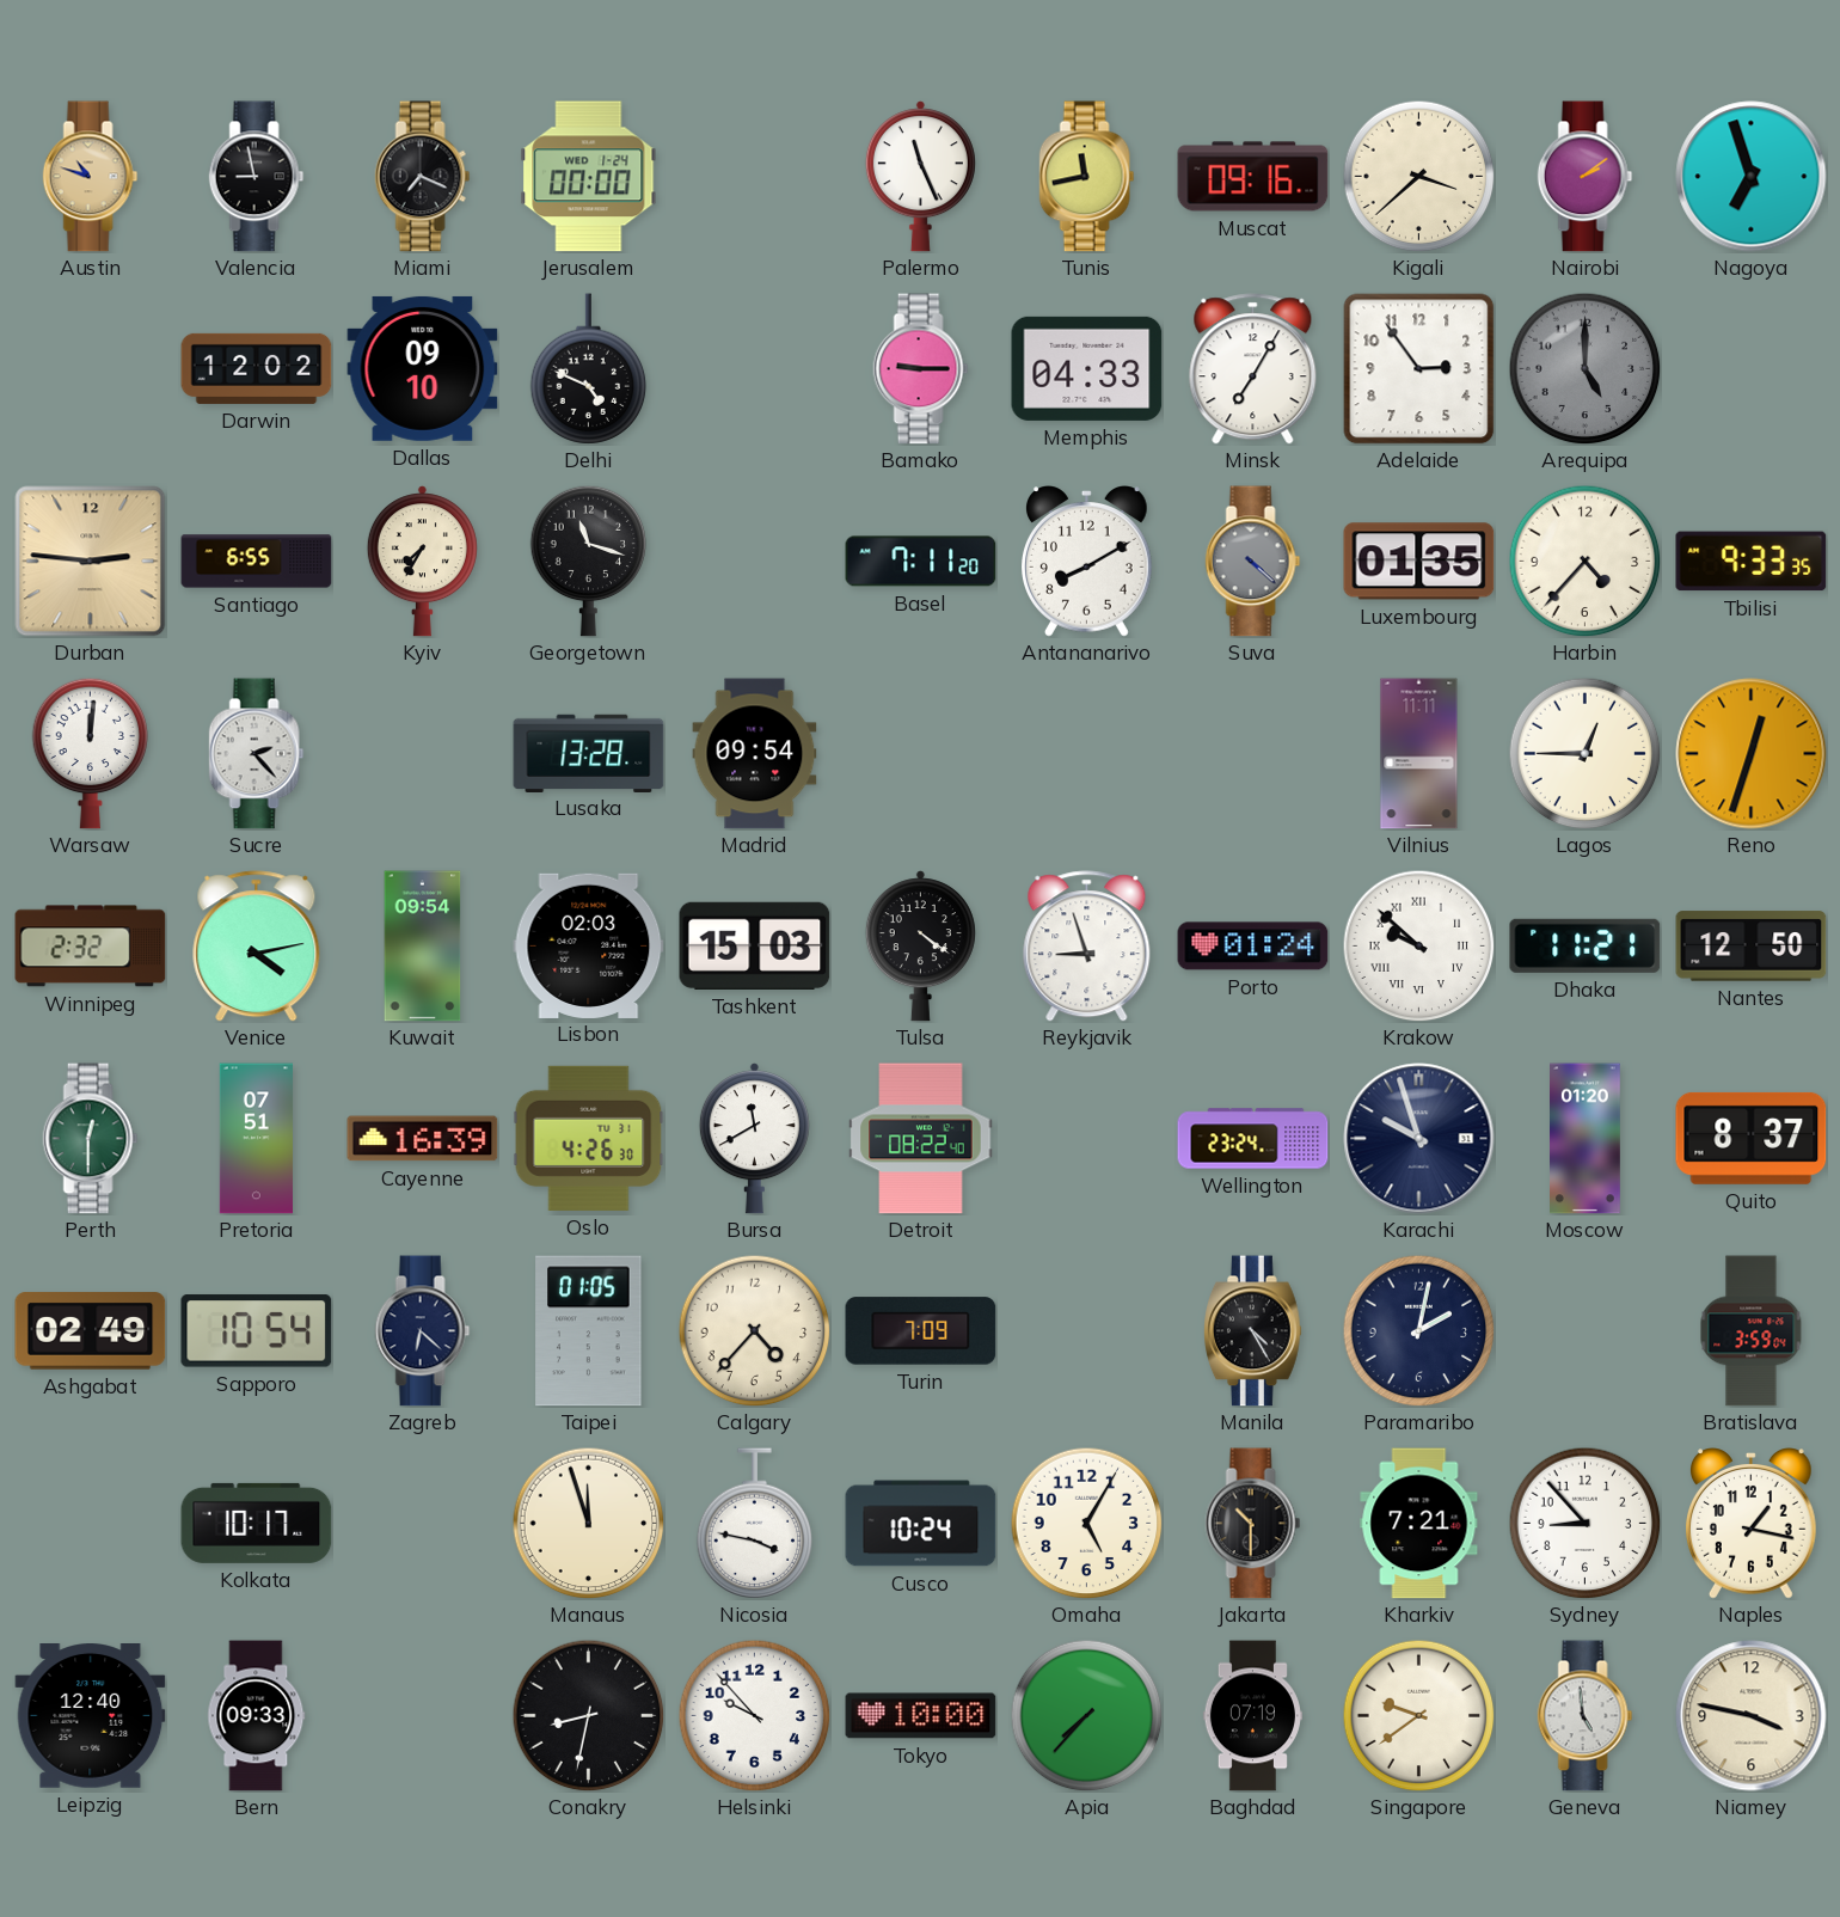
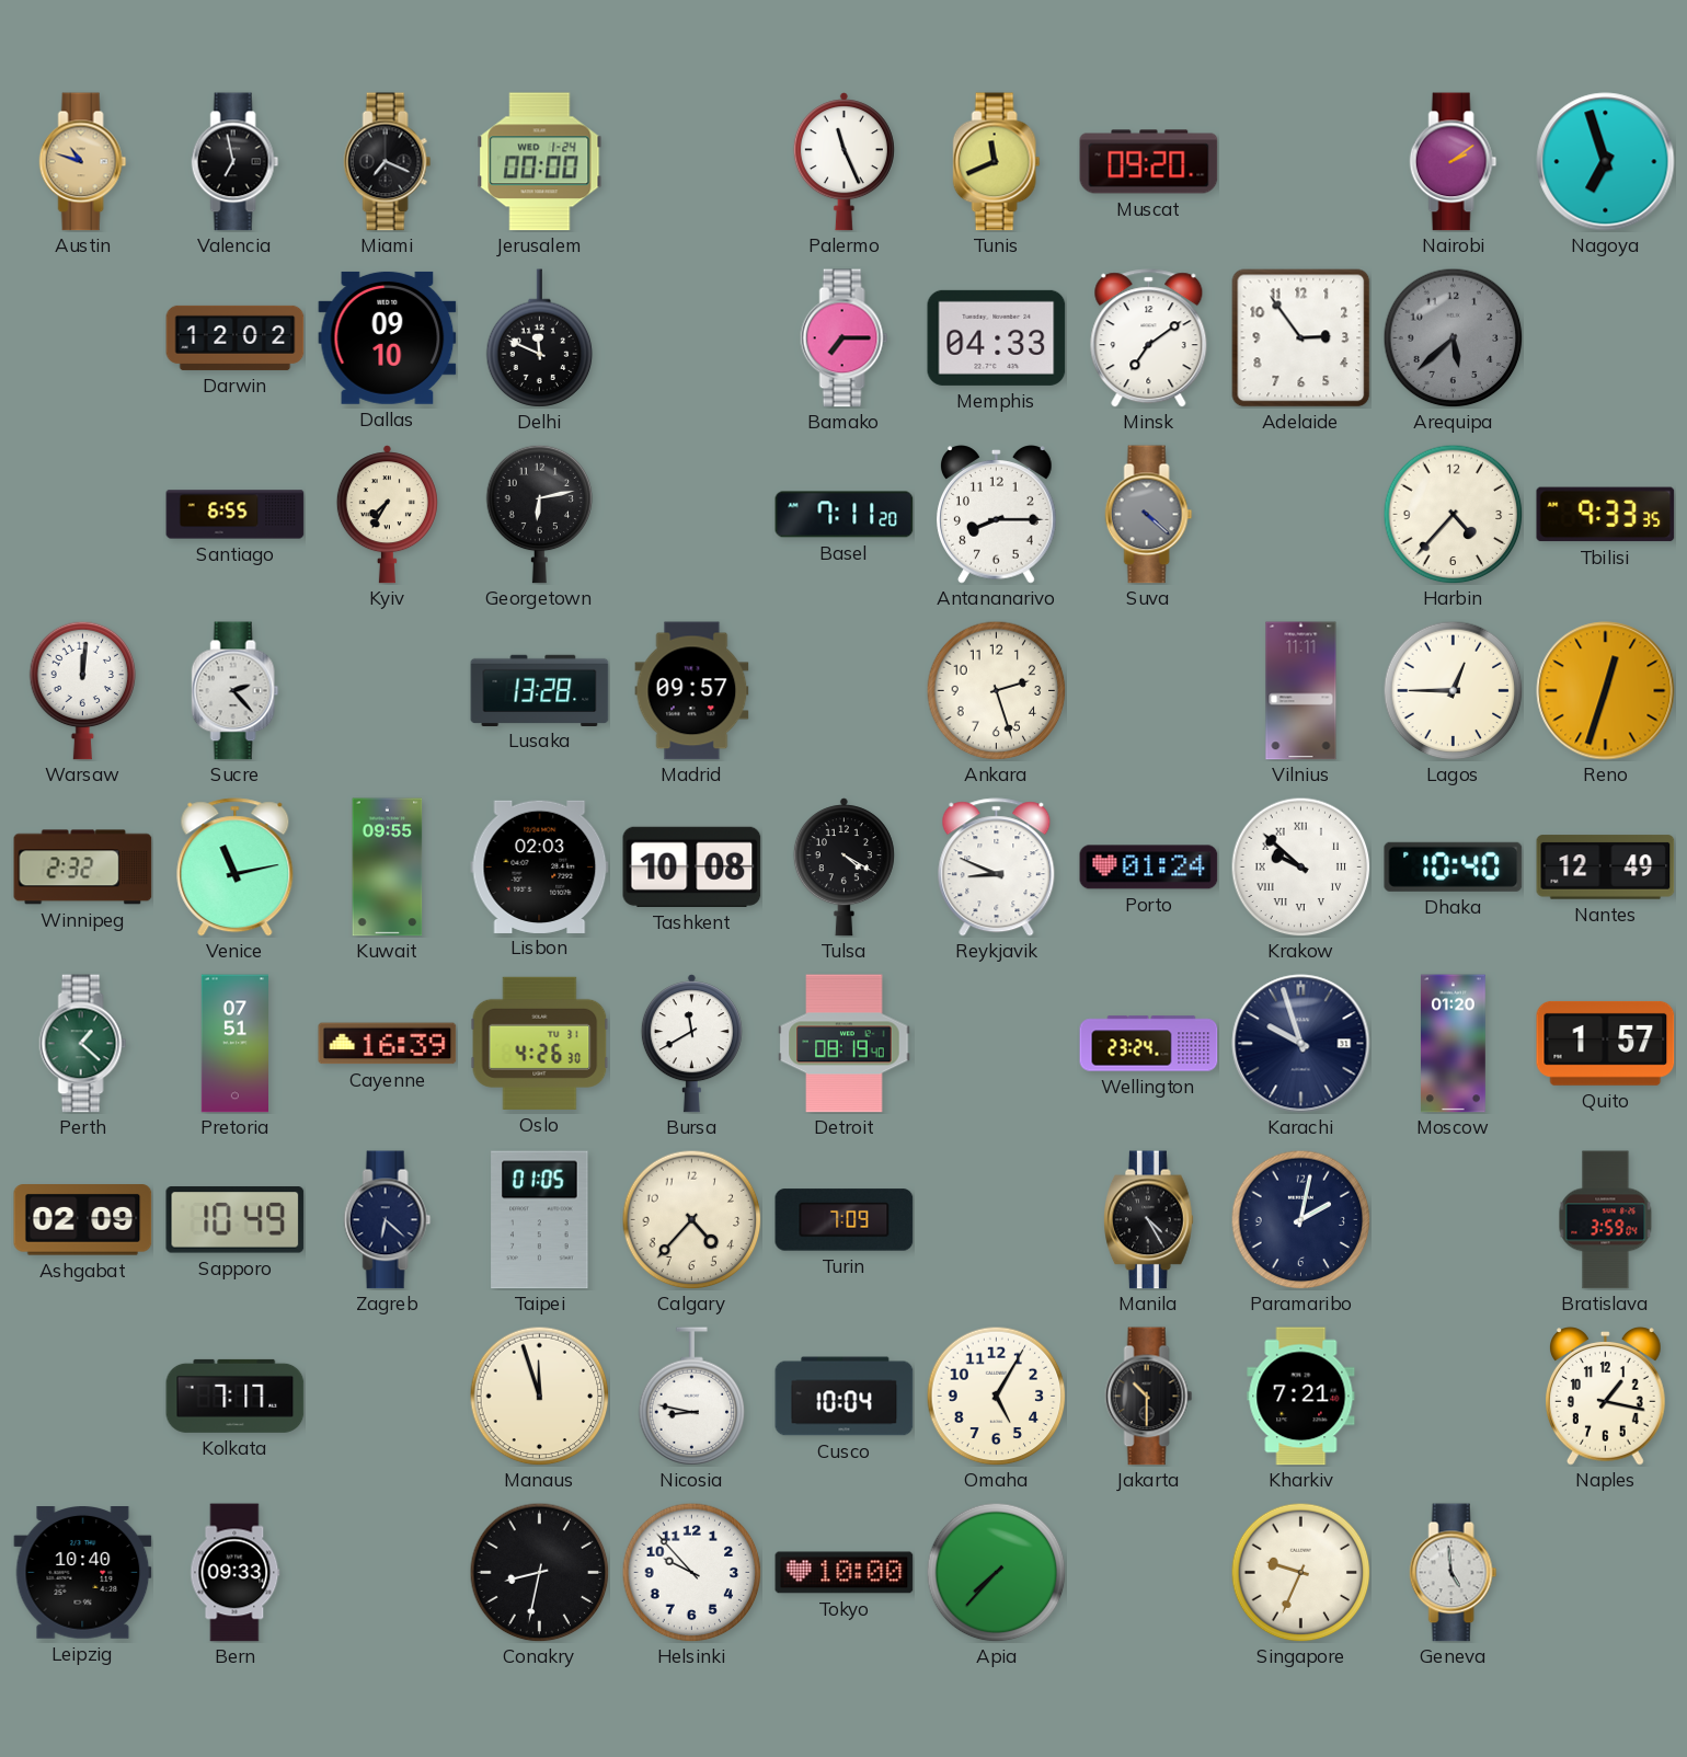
Valencia: 8:58 -> 6:58
Tunis: 11:43 -> 11:41
Muscat: 09:16 -> 09:20
Kigali: 3:38 -> none
Delhi: 4:49 -> 11:49
Bamako: 9:15 -> 7:15
Minsk: 7:05 -> 7:09
Arequipa: 5:00 -> 5:38
Durban: 2:46 -> none
Georgetown: 11:18 -> 6:13
Antananarivo: 8:10 -> 8:15
Luxembourg: 01:35 -> none
Madrid: 09:54 -> 09:57
Ankara: none -> 2:27
Venice: 4:13 -> 11:13
Kuwait: 09:54 -> 09:55
Tashkent: 15:03 -> 10:08
Tulsa: 4:21 -> 4:20
Reykjavik: 8:57 -> 8:49
Dhaka: 11:21 -> 10:40
Nantes: 12:50 -> 12:49
Perth: 12:30 -> 1:22
Detroit: 08:22 -> 08:19
Quito: 8:37 -> 1:57
Ashgabat: 02:49 -> 02:09
Sapporo: 10:54 -> 10:49
Kolkata: 10:17 -> 7:17
Nicosia: 3:47 -> 8:47
Cusco: 10:24 -> 10:04
Sydney: 8:53 -> none
Leipzig: 12:40 -> 10:40
Baghdad: 07:19 -> none
Singapore: 9:39 -> 9:34
Niamey: 3:47 -> none
